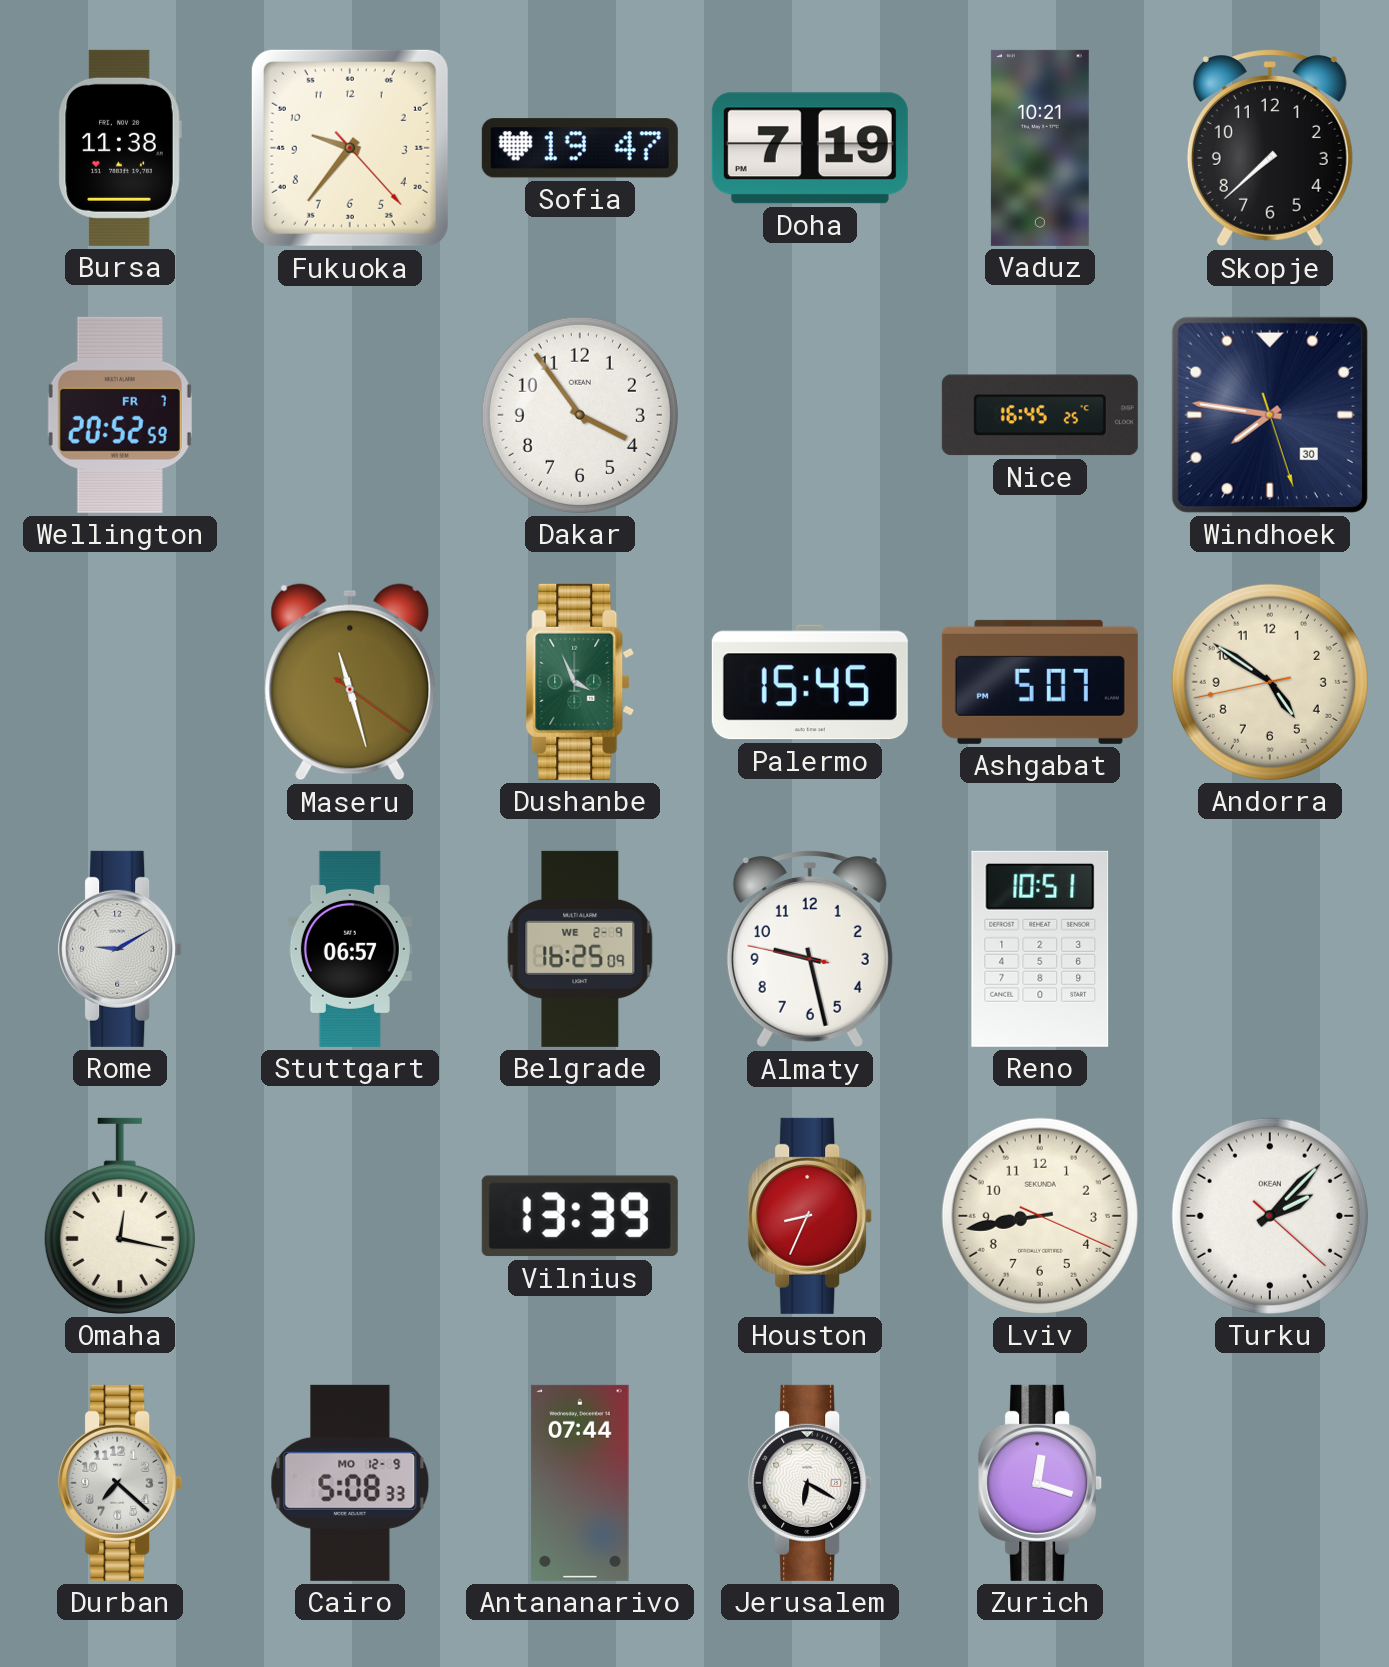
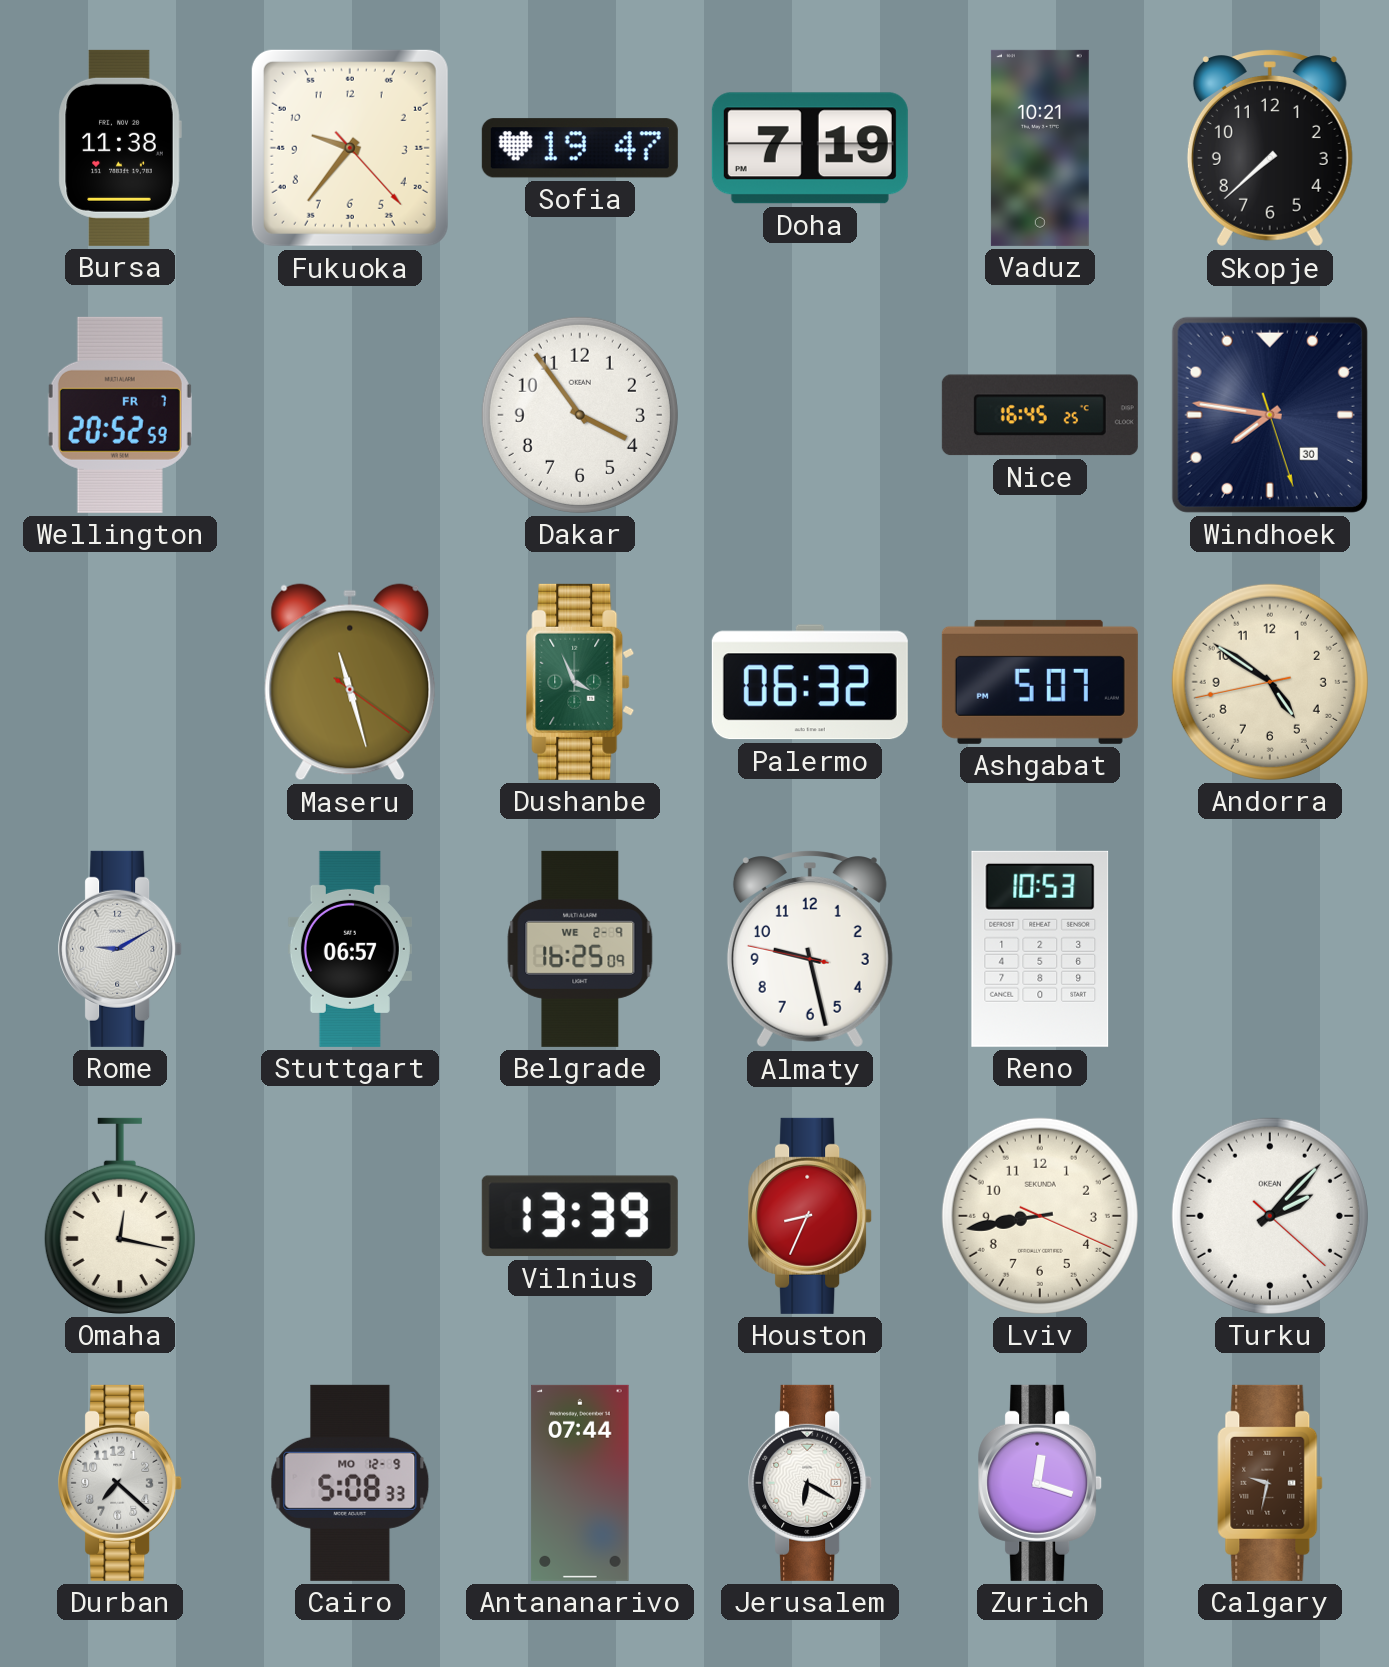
Palermo: 15:45 -> 06:32
Reno: 10:51 -> 10:53
Calgary: none -> 9:32
